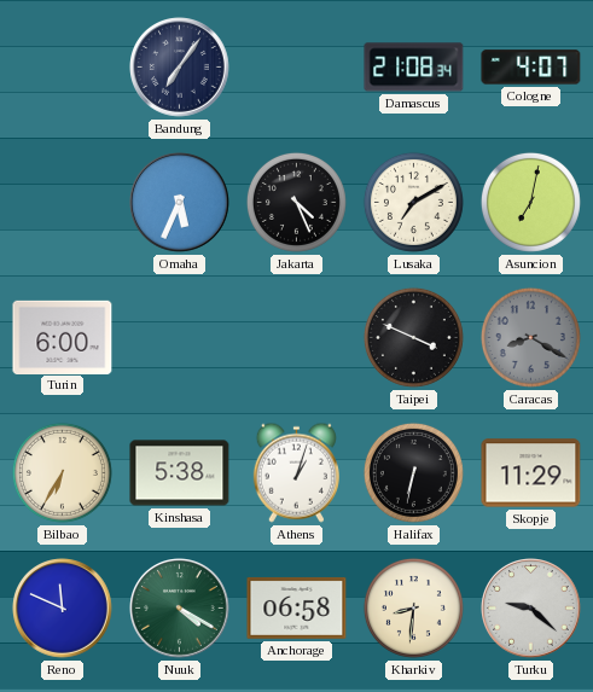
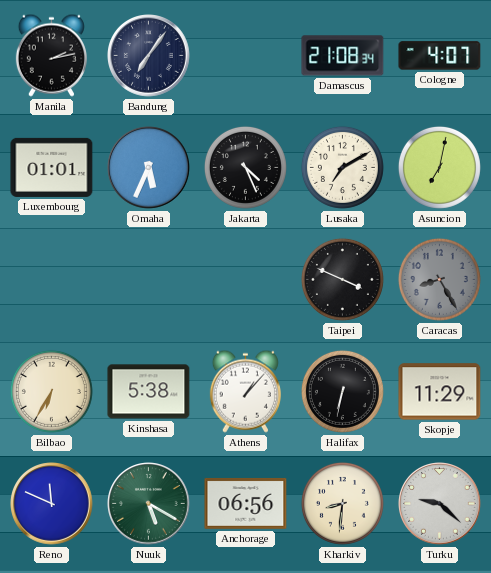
Manila: none -> 2:13
Luxembourg: none -> 01:01
Turin: 6:00 -> none
Caracas: 8:20 -> 8:25
Athens: 1:03 -> 1:07
Nuuk: 4:20 -> 5:20
Anchorage: 06:58 -> 06:56
